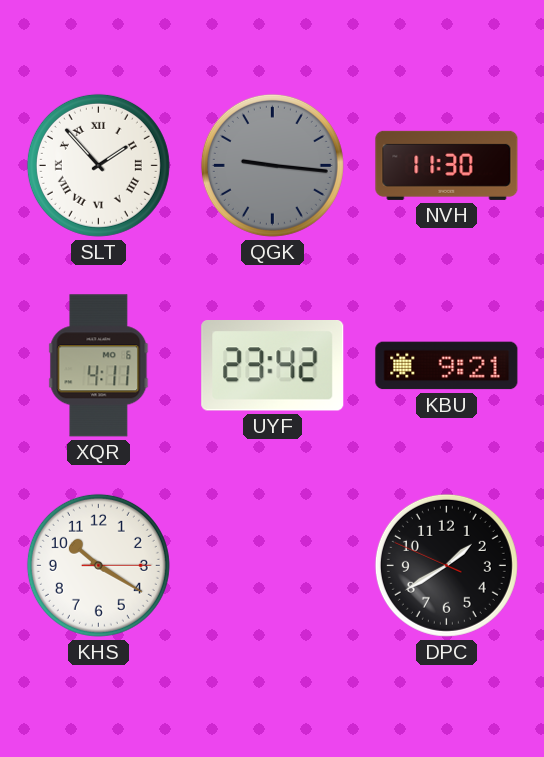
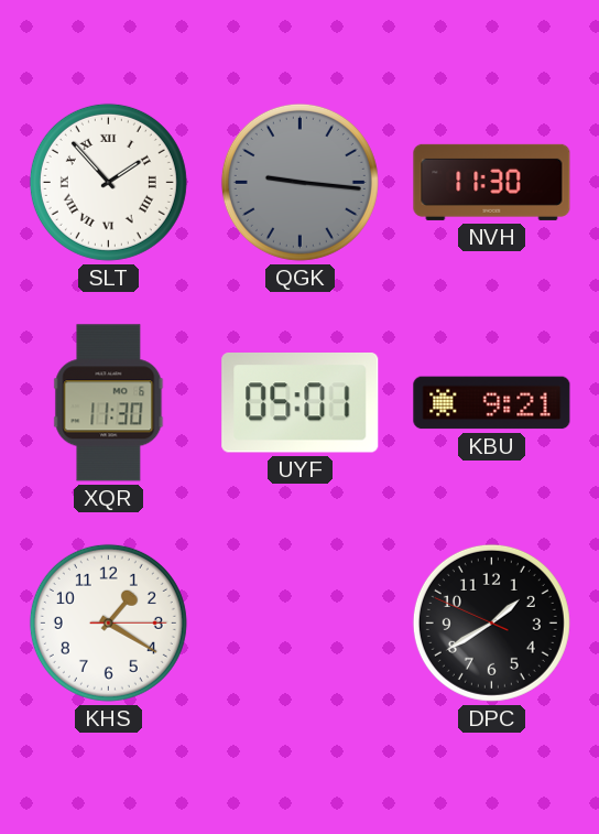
XQR: 4:11 -> 11:30
UYF: 23:42 -> 05:01
KHS: 10:20 -> 1:20
